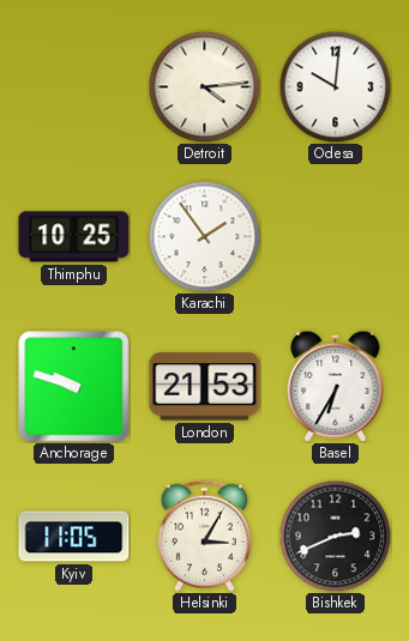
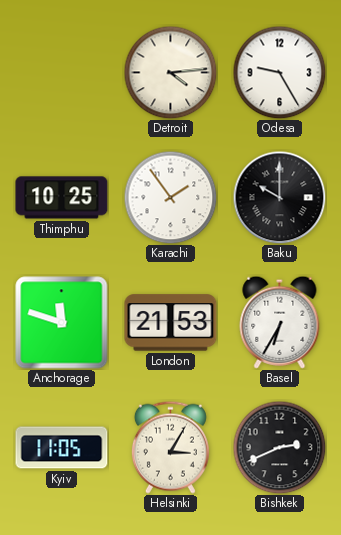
Odesa: 10:01 -> 9:25
Baku: none -> 10:00
Anchorage: 9:48 -> 11:48
